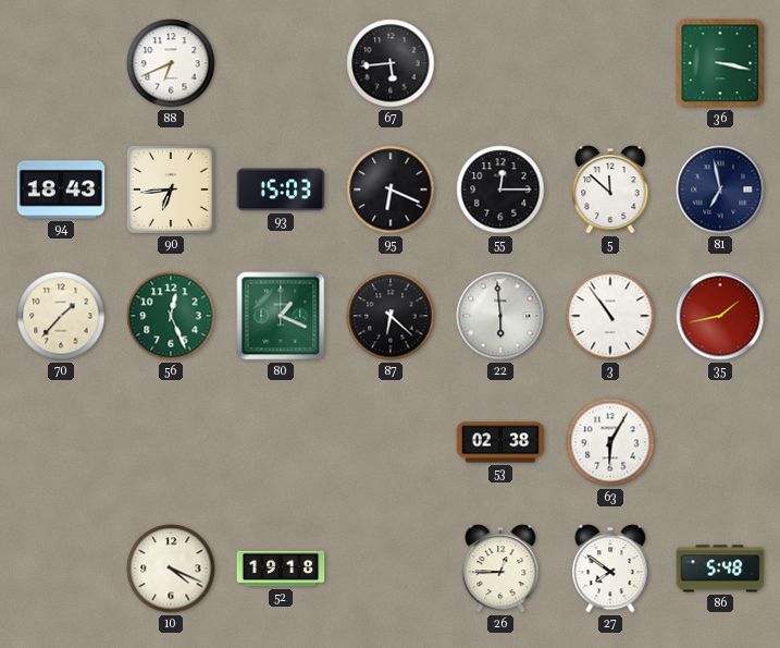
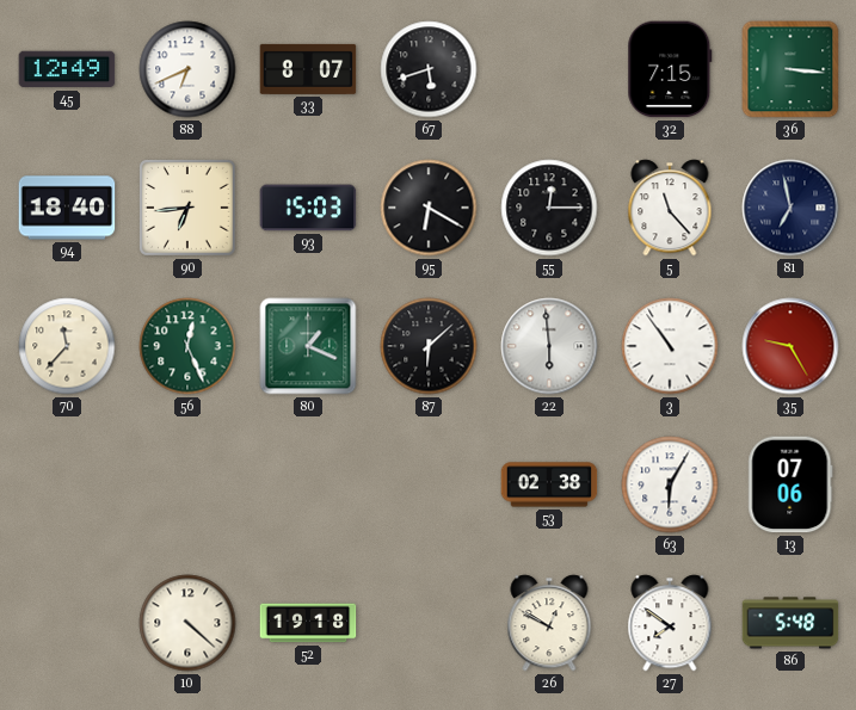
45: none -> 12:49
33: none -> 8:07
67: 5:44 -> 5:42
32: none -> 7:15
36: 3:17 -> 3:16
94: 18:43 -> 18:40
95: 6:19 -> 6:20
5: 11:52 -> 11:23
70: 1:37 -> 11:37
87: 6:22 -> 6:08
35: 1:43 -> 9:25
13: none -> 07:06
10: 4:19 -> 4:22
26: 12:45 -> 12:50
